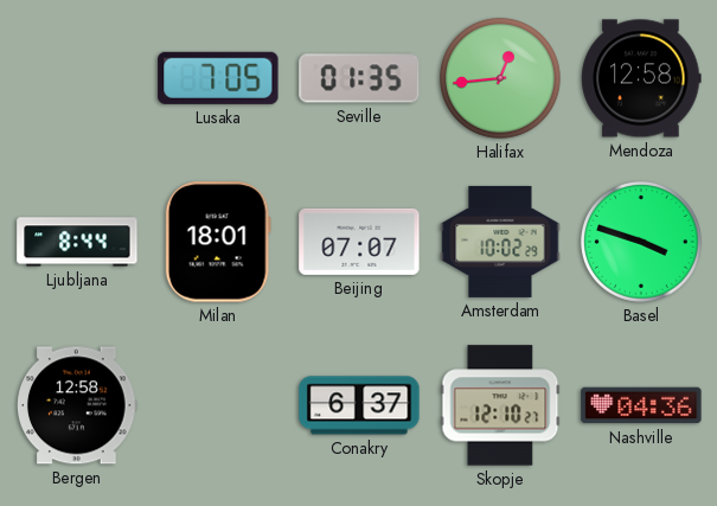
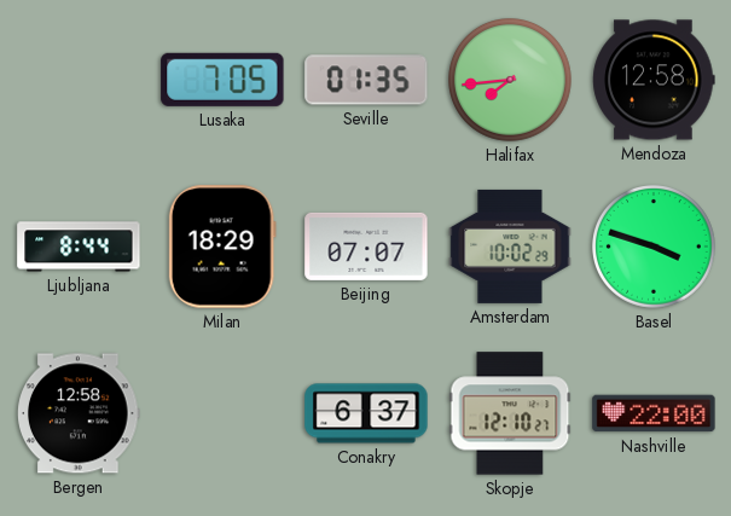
Halifax: 12:44 -> 7:44
Milan: 18:01 -> 18:29
Nashville: 04:36 -> 22:00
